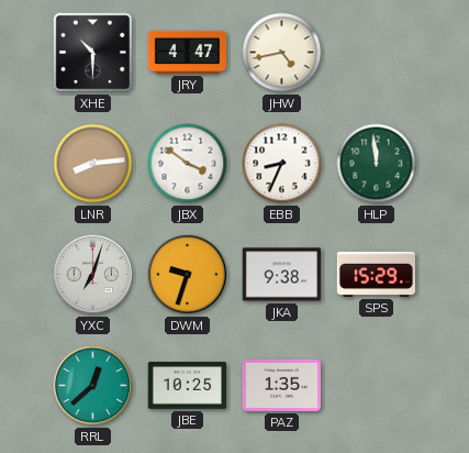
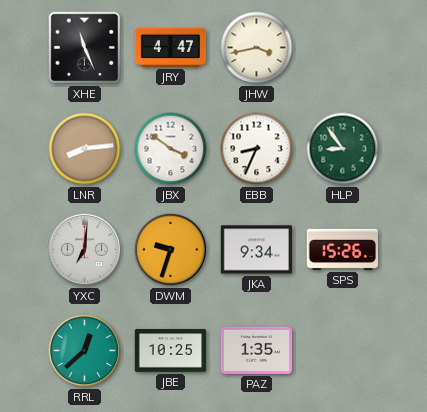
XHE: 10:30 -> 11:26
JHW: 4:43 -> 3:43
HLP: 11:59 -> 8:54
YXC: 7:03 -> 7:01
JKA: 9:38 -> 9:34
SPS: 15:29 -> 15:26
